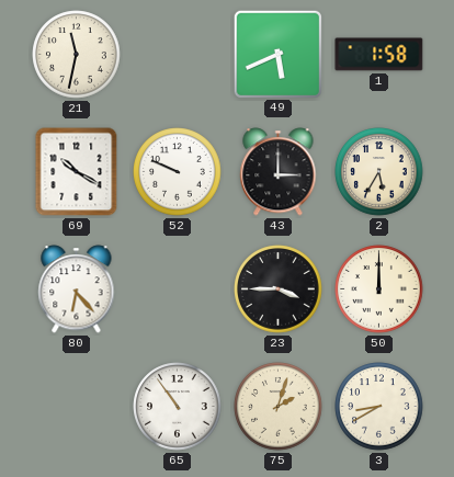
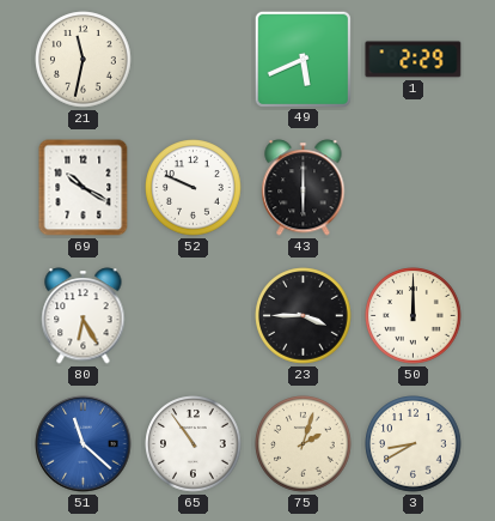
1: 1:58 -> 2:29
43: 3:00 -> 6:00
2: 5:35 -> none
80: 6:23 -> 6:25
51: none -> 11:22
